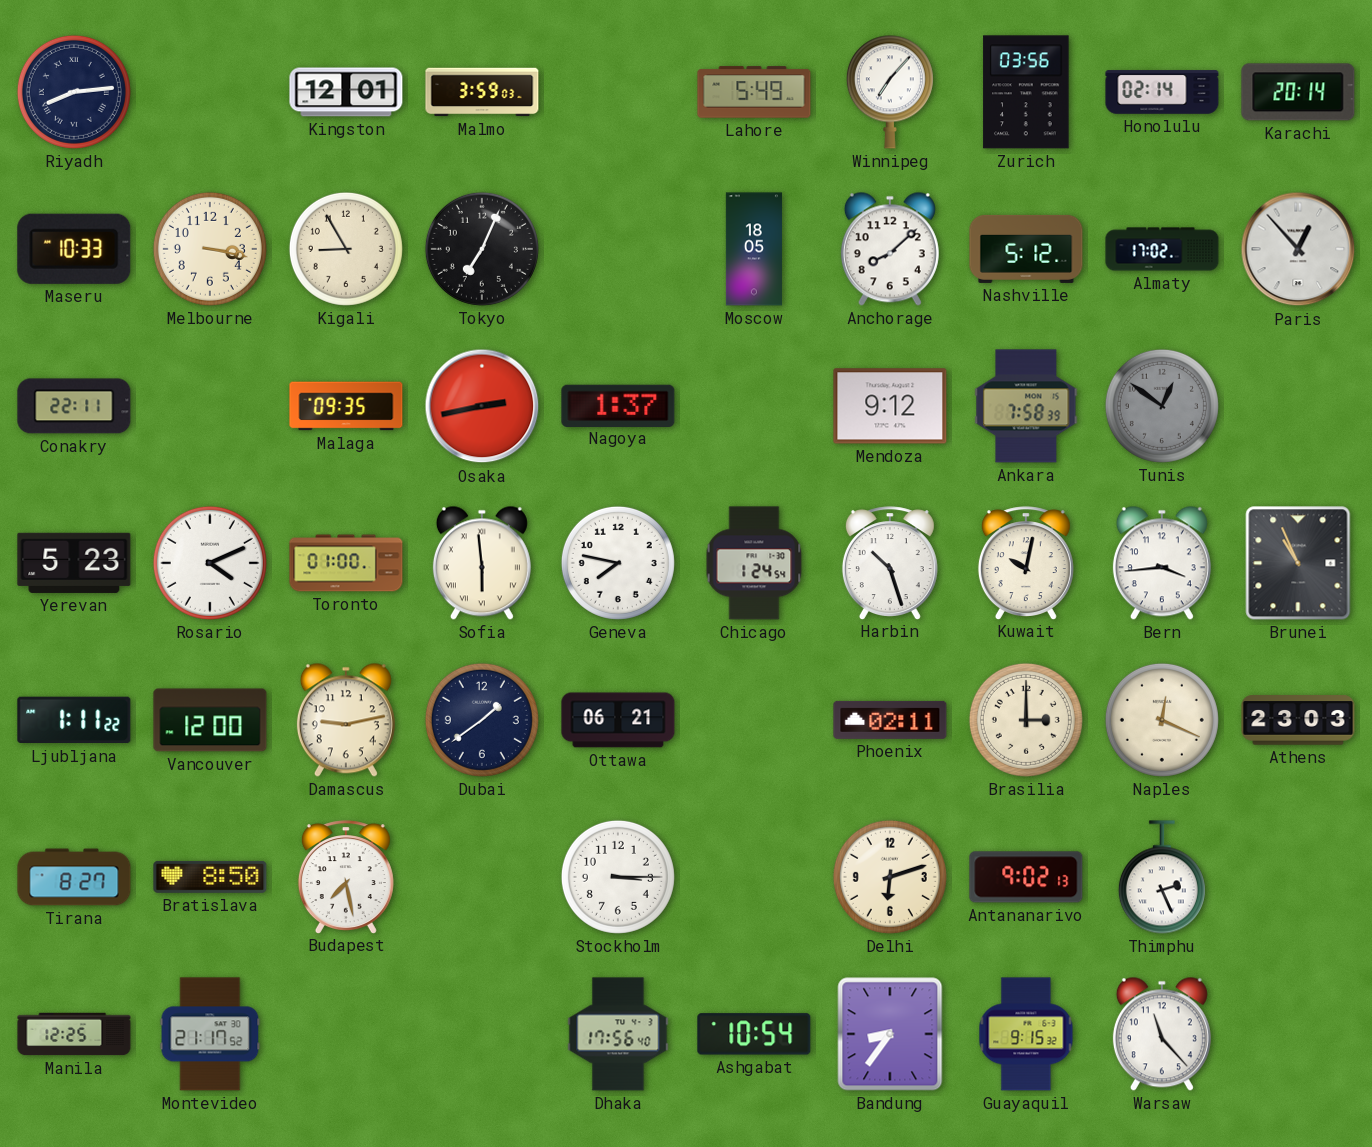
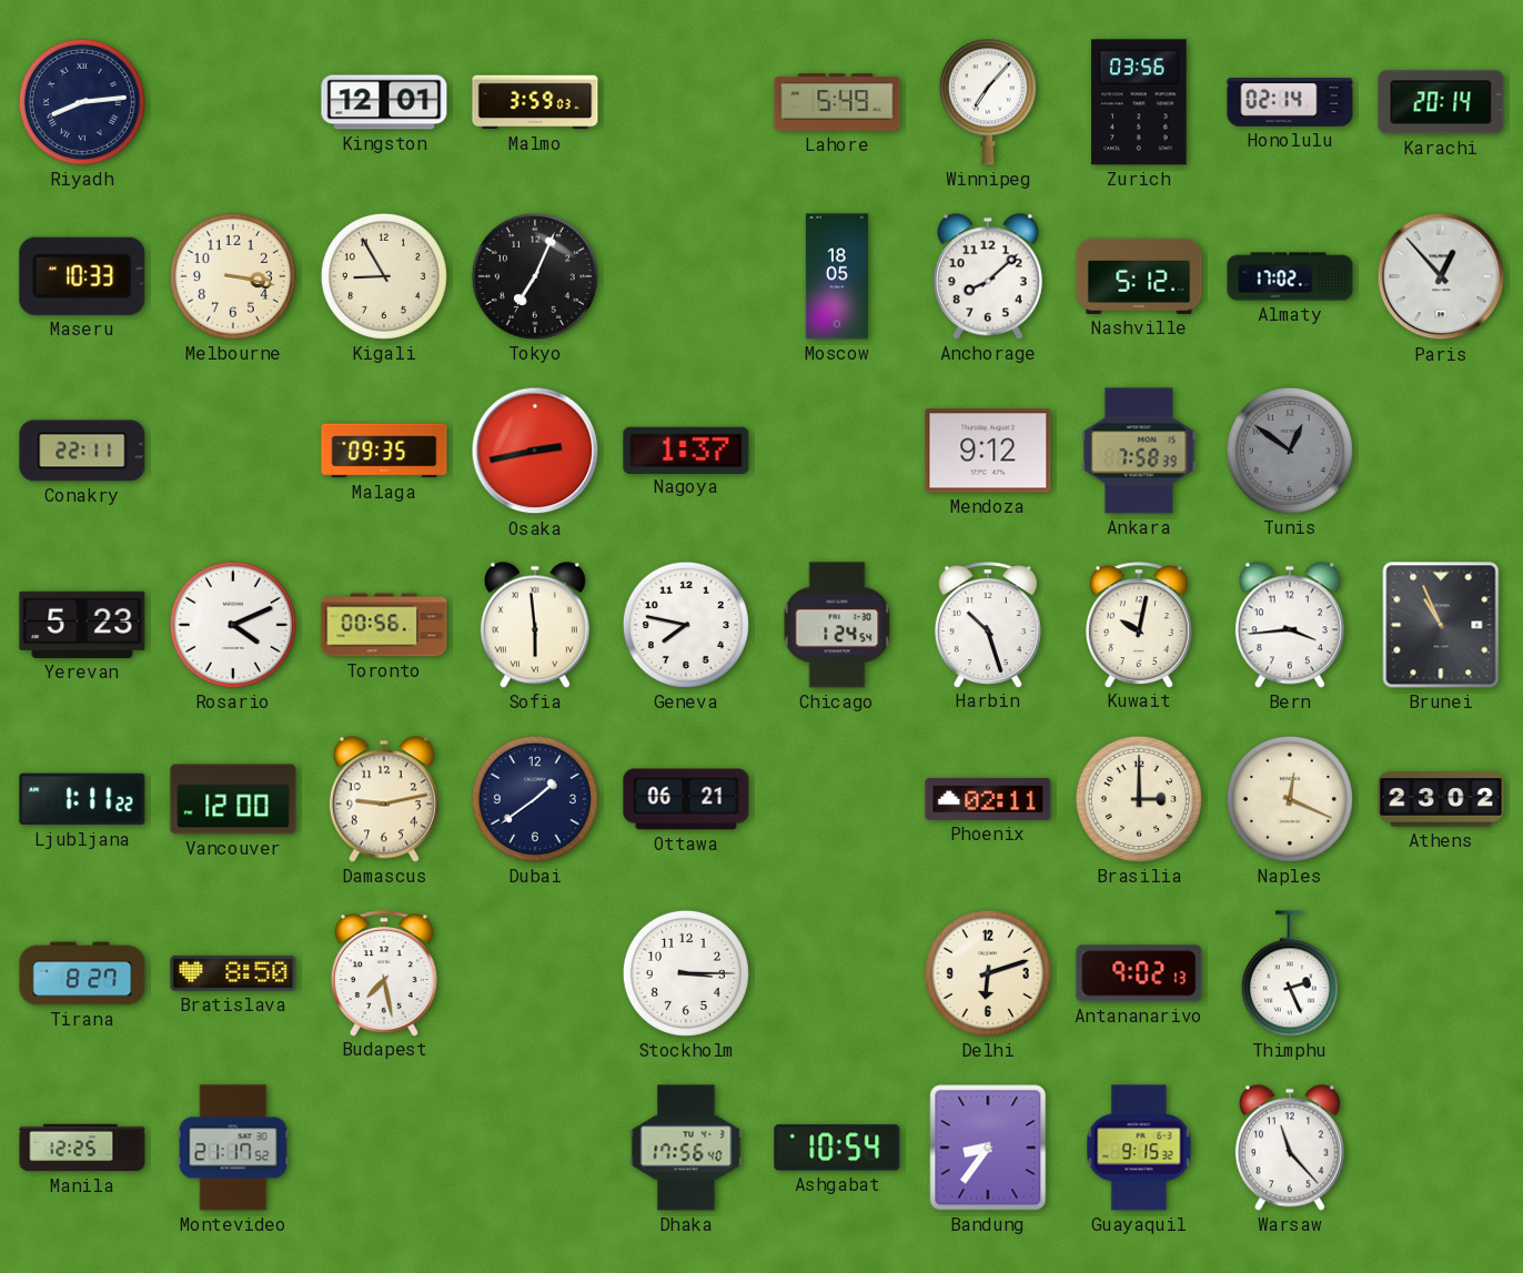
Toronto: 01:00 -> 00:56
Athens: 23:03 -> 23:02
